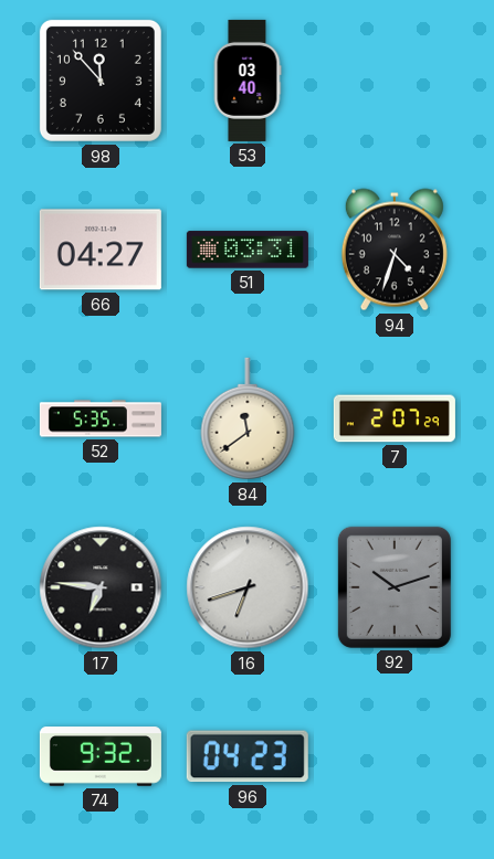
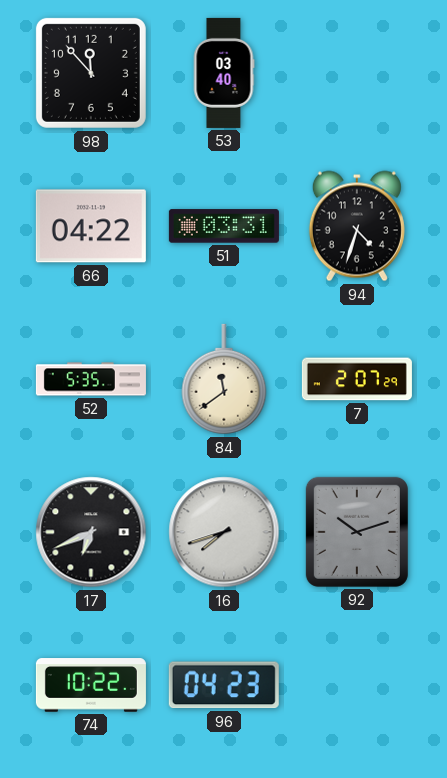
66: 04:27 -> 04:22
17: 6:46 -> 6:41
16: 6:42 -> 7:42
74: 9:32 -> 10:22
